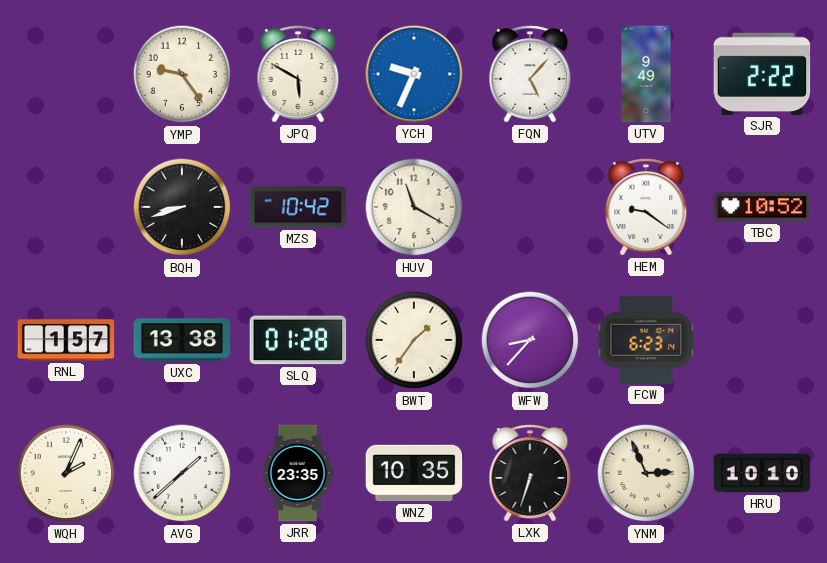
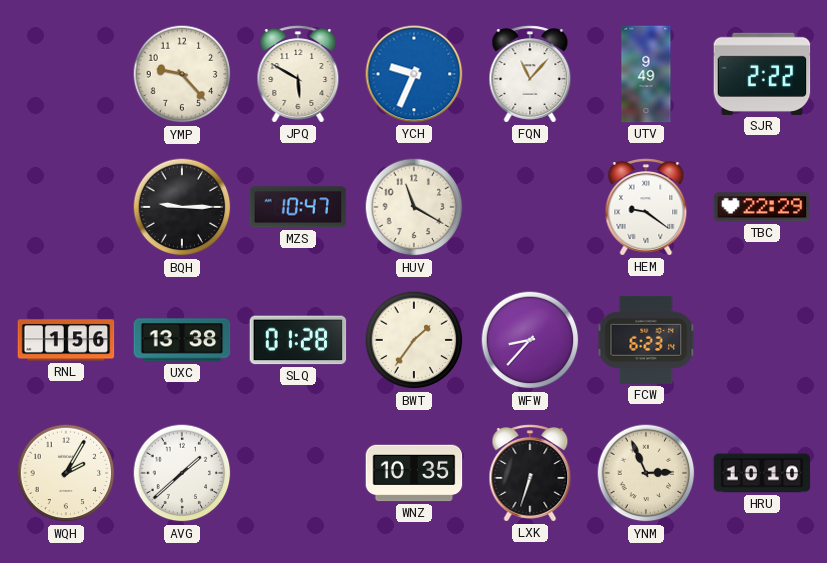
YMP: 9:24 -> 9:23
FQN: 5:07 -> 11:07
BQH: 8:42 -> 9:15
MZS: 10:42 -> 10:47
TBC: 10:52 -> 22:29
RNL: 1:57 -> 1:56
WQH: 2:04 -> 2:05
JRR: 23:35 -> none
